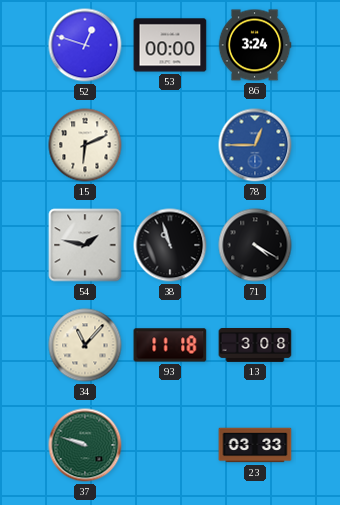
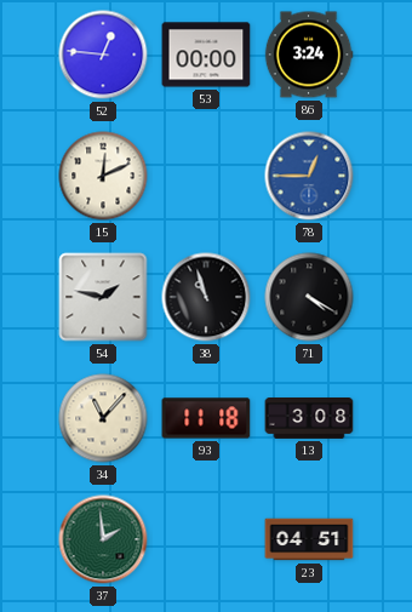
52: 12:48 -> 12:46
15: 6:11 -> 12:11
37: 9:48 -> 1:59
23: 03:33 -> 04:51
